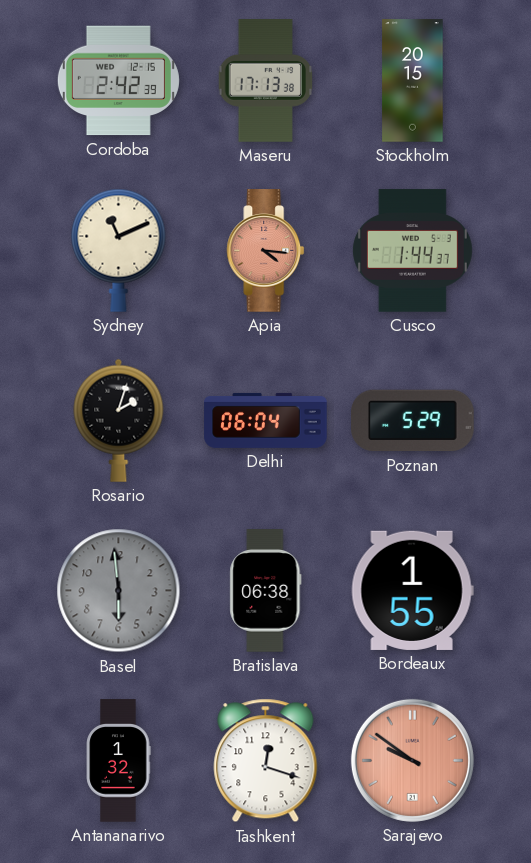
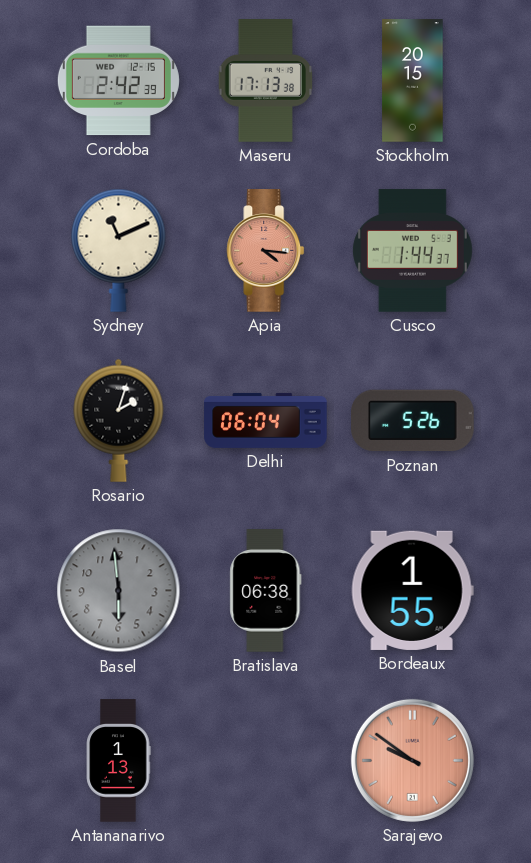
Poznan: 5:29 -> 5:26
Antananarivo: 1:32 -> 1:13
Tashkent: 12:18 -> none
